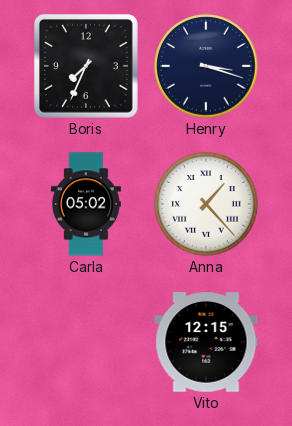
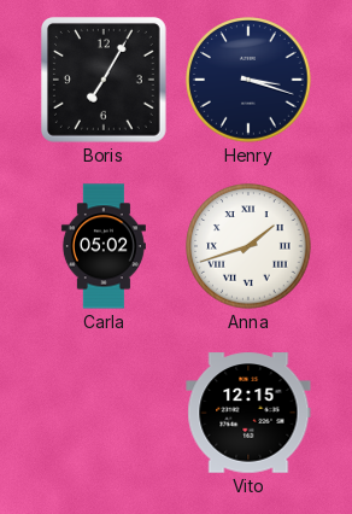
Boris: 7:34 -> 7:05
Anna: 1:23 -> 1:42
